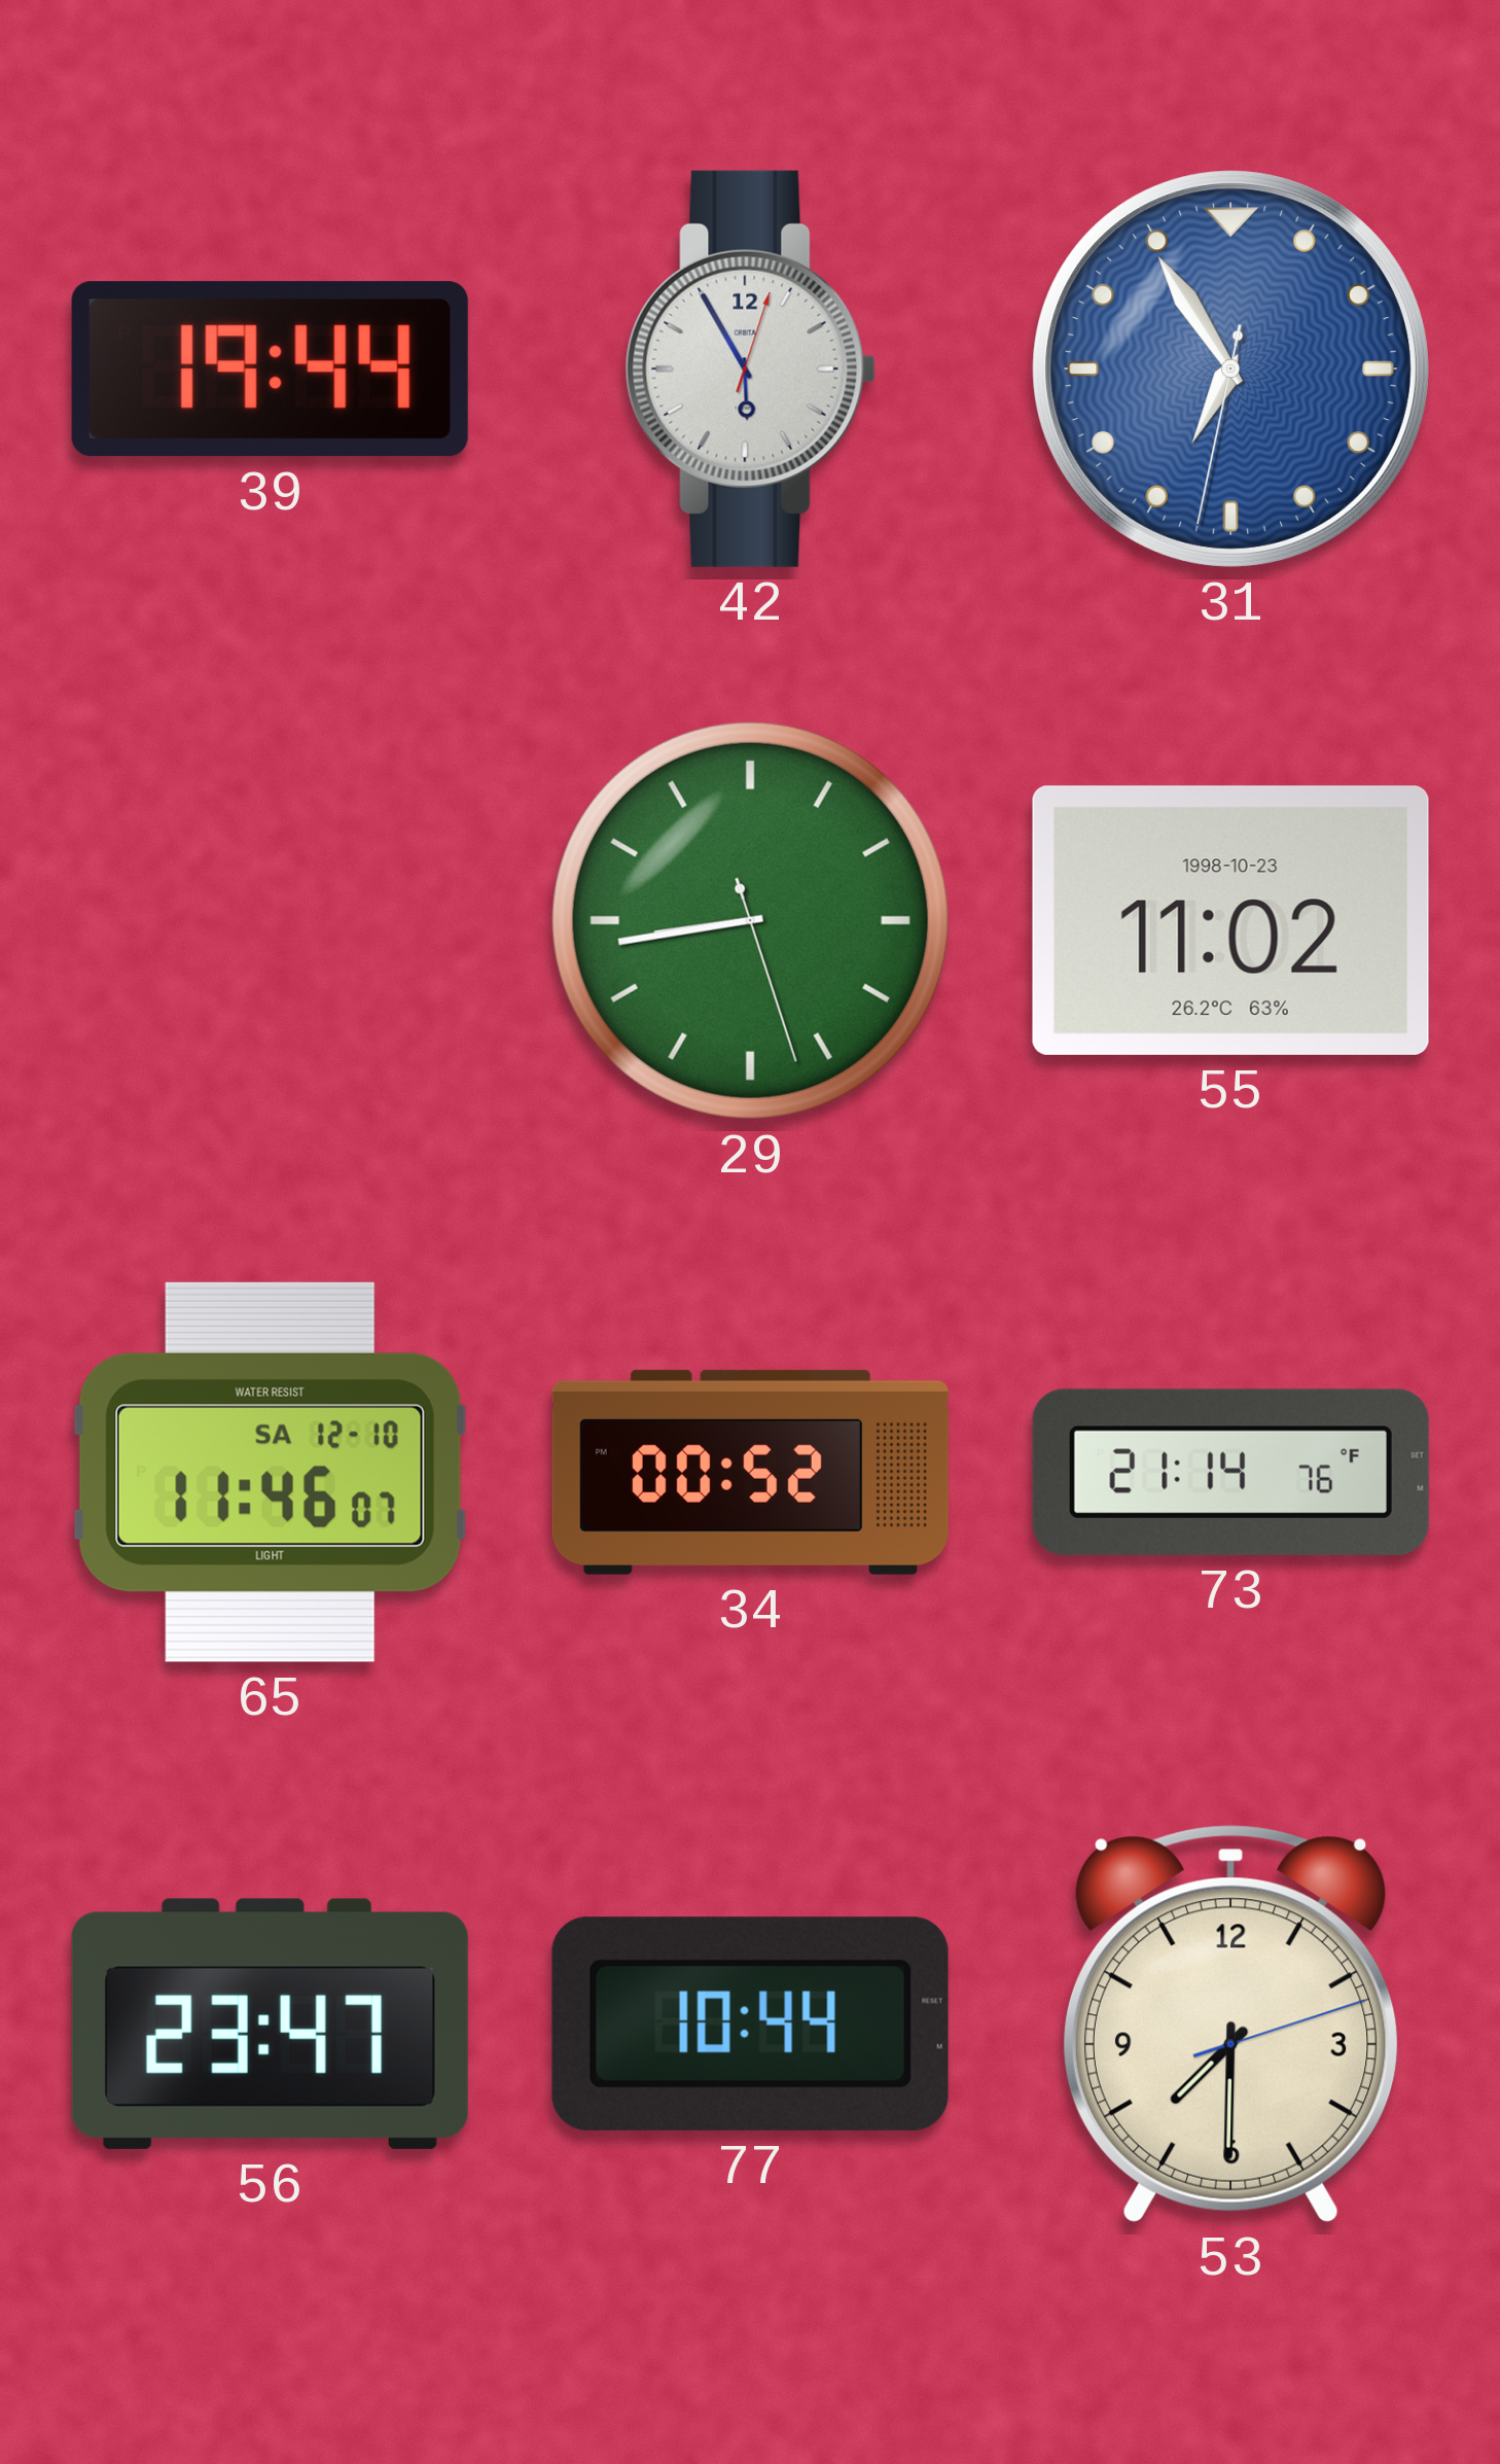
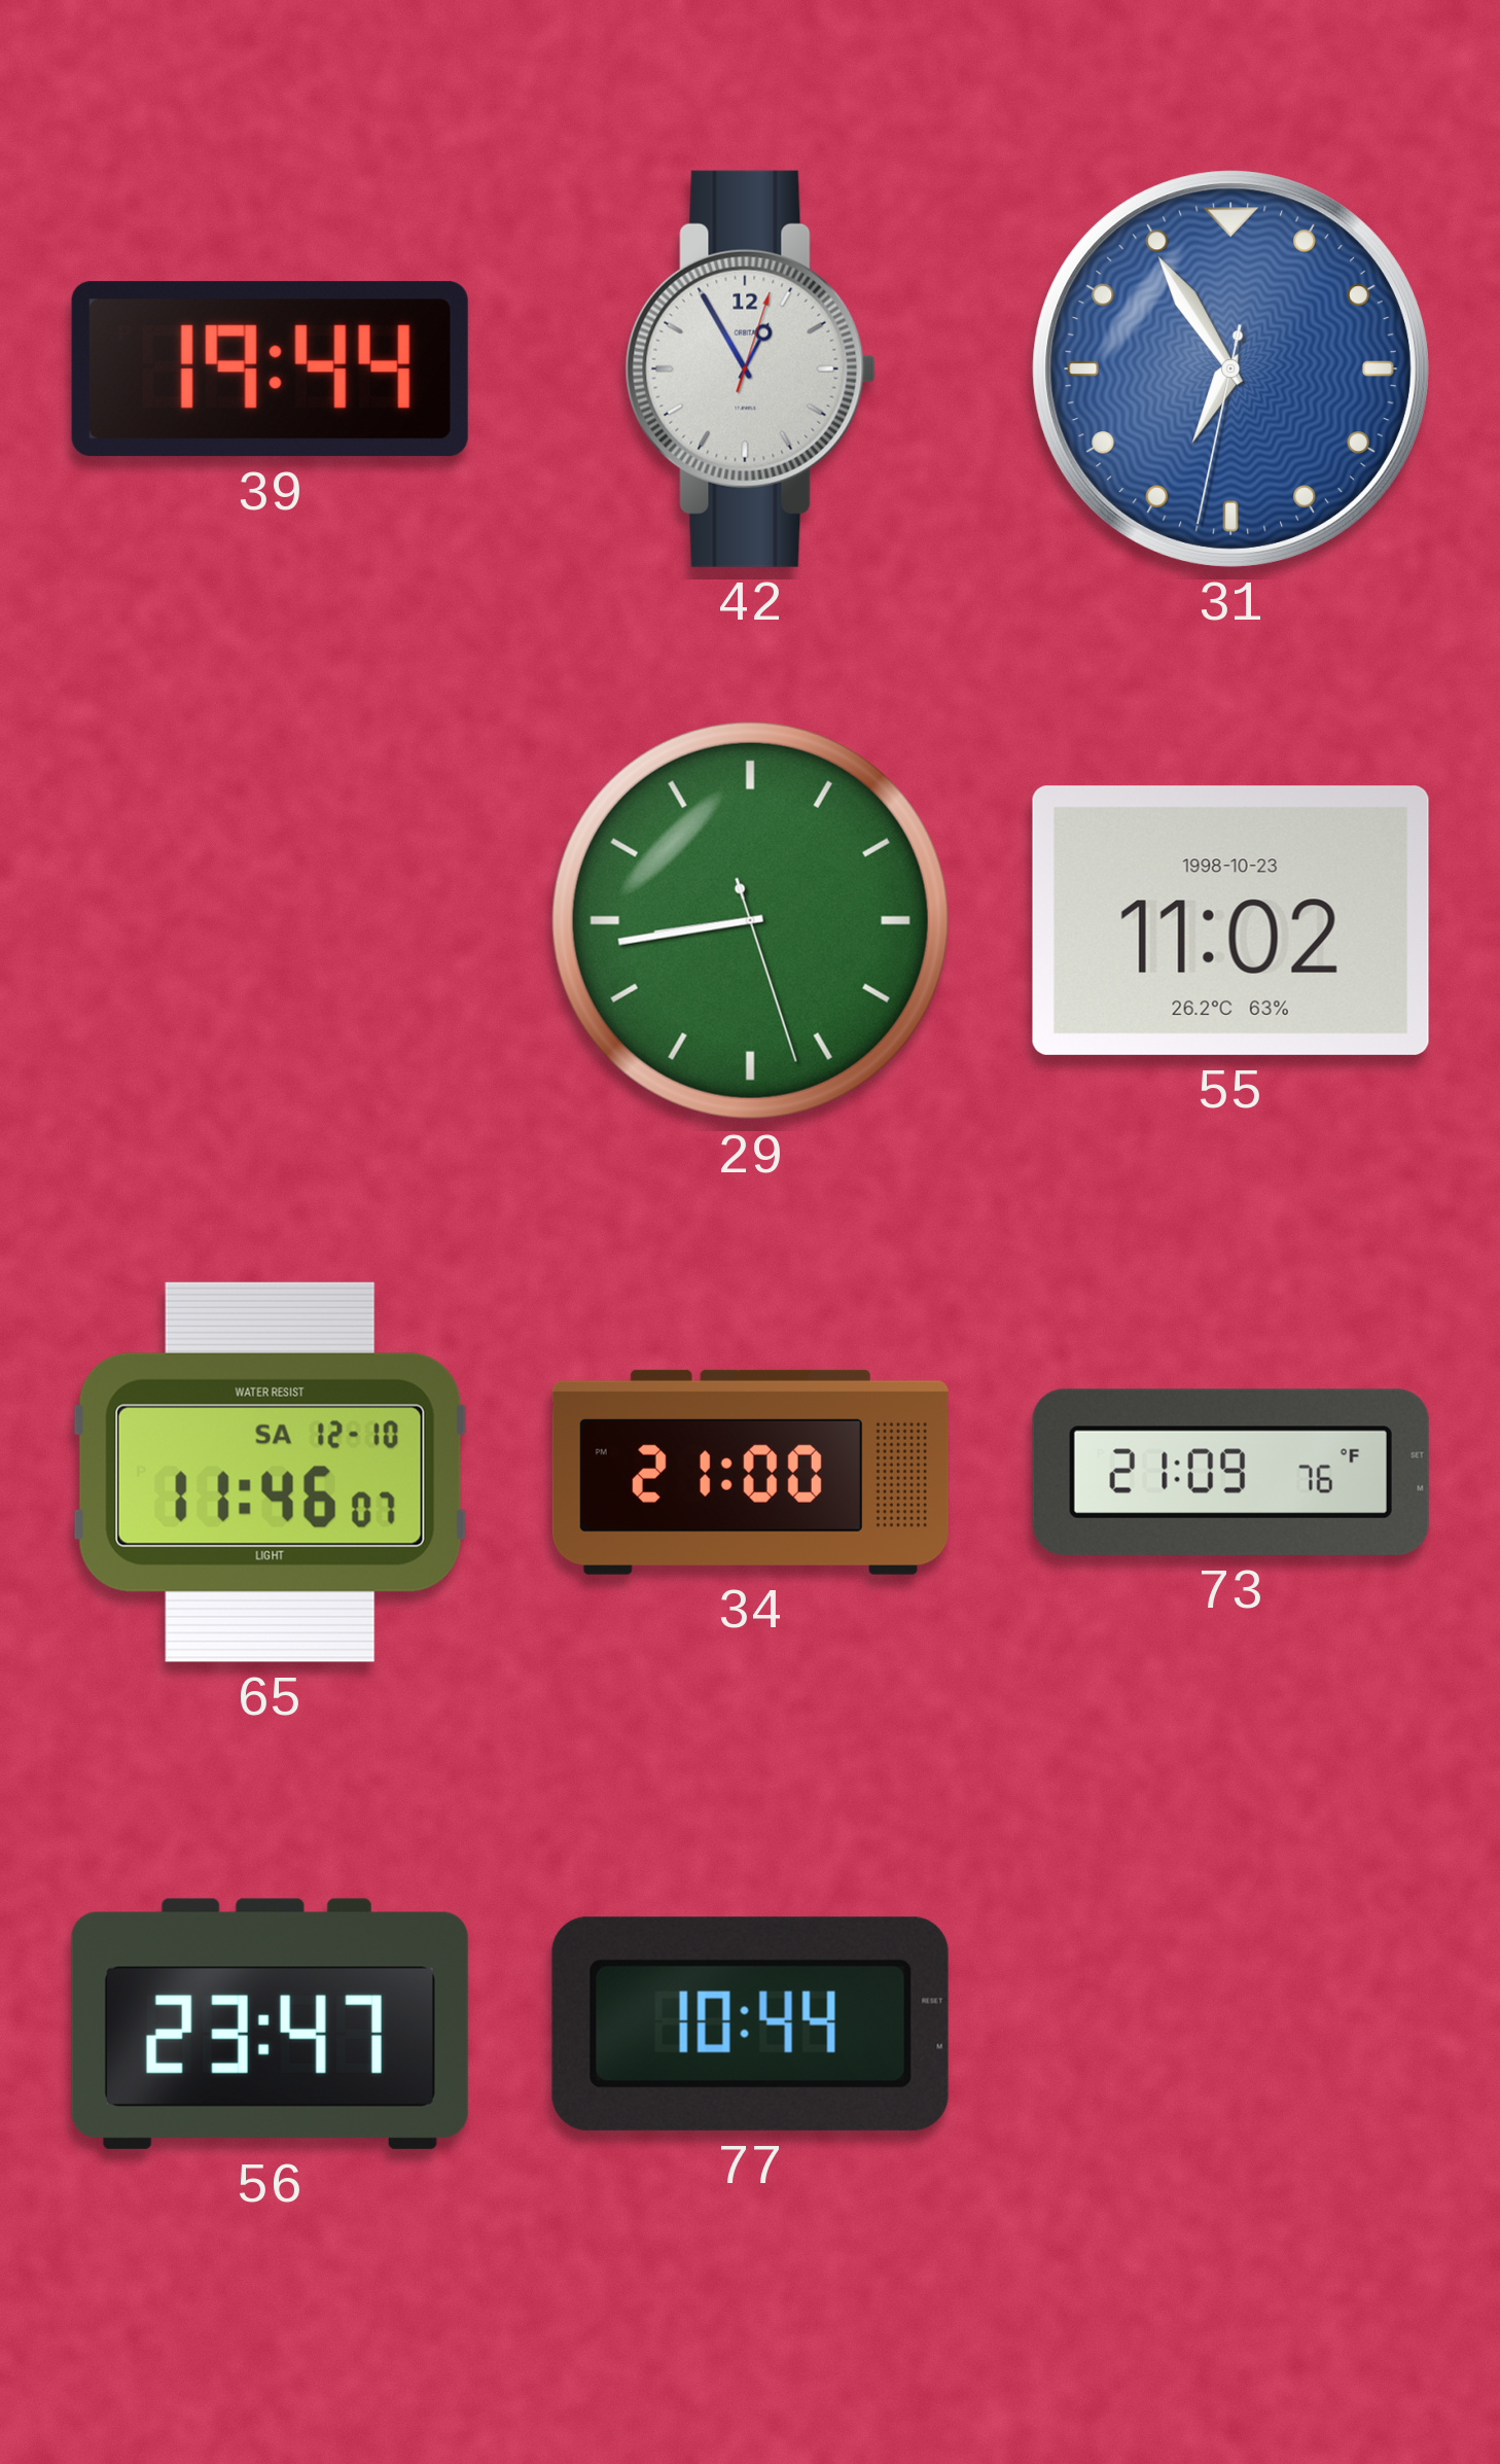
42: 5:55 -> 12:55
34: 00:52 -> 21:00
73: 21:14 -> 21:09
53: 7:30 -> none
